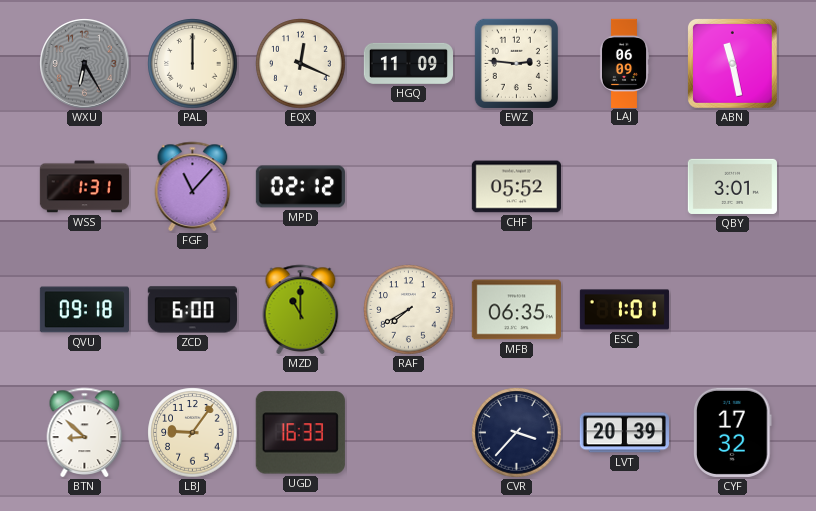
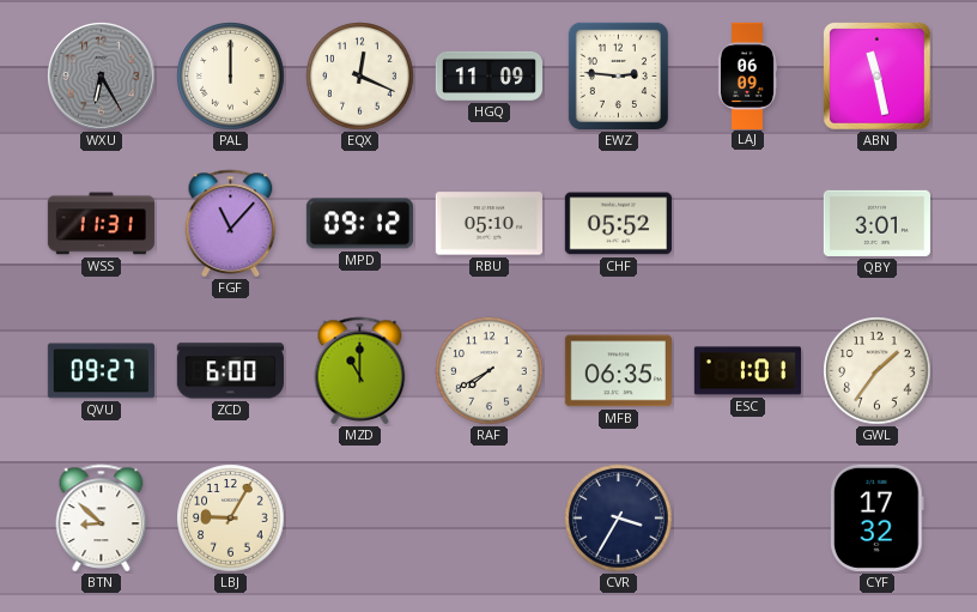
WSS: 1:31 -> 11:31
MPD: 02:12 -> 09:12
RBU: none -> 05:10
QVU: 09:18 -> 09:27
GWL: none -> 1:36
LBJ: 9:06 -> 9:05
UGD: 16:33 -> none
CVR: 3:37 -> 3:35
LVT: 20:39 -> none
